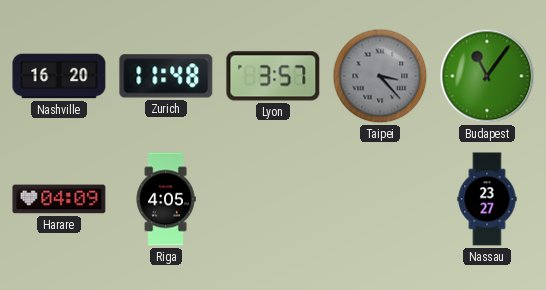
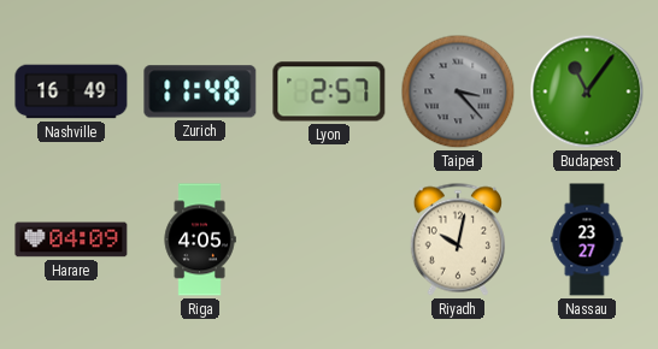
Nashville: 16:20 -> 16:49
Lyon: 3:57 -> 2:57
Riyadh: none -> 10:02
